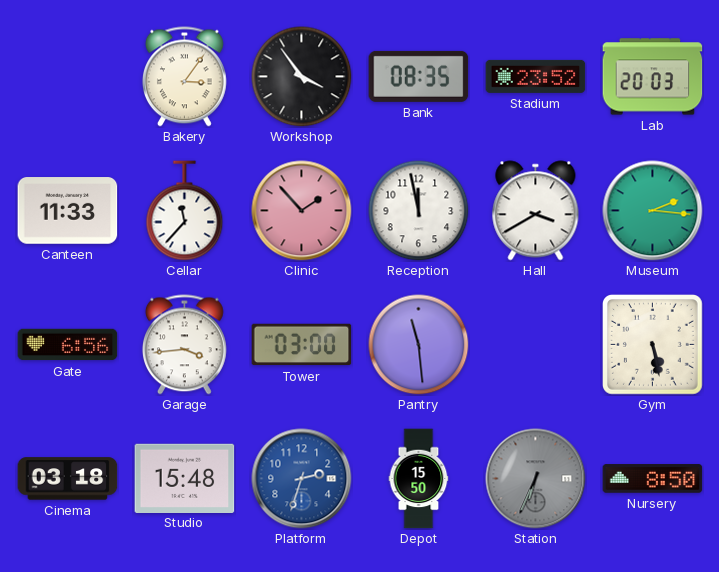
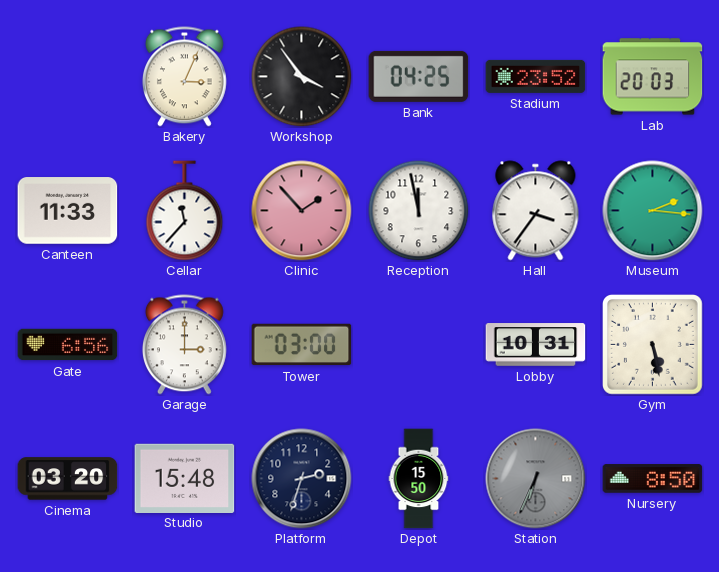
Bakery: 3:06 -> 3:04
Bank: 08:35 -> 04:25
Hall: 3:40 -> 3:36
Garage: 3:44 -> 3:00
Pantry: 11:29 -> none
Lobby: none -> 10:31
Cinema: 03:18 -> 03:20
Platform dial: blue -> navy
